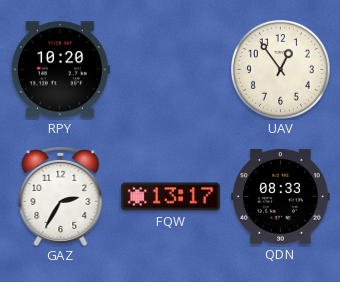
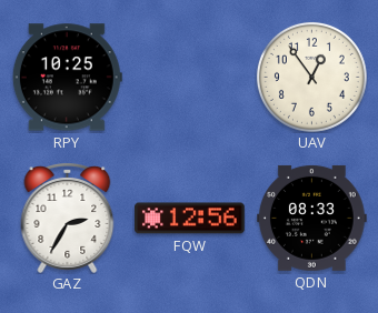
RPY: 10:20 -> 10:25
FQW: 13:17 -> 12:56
